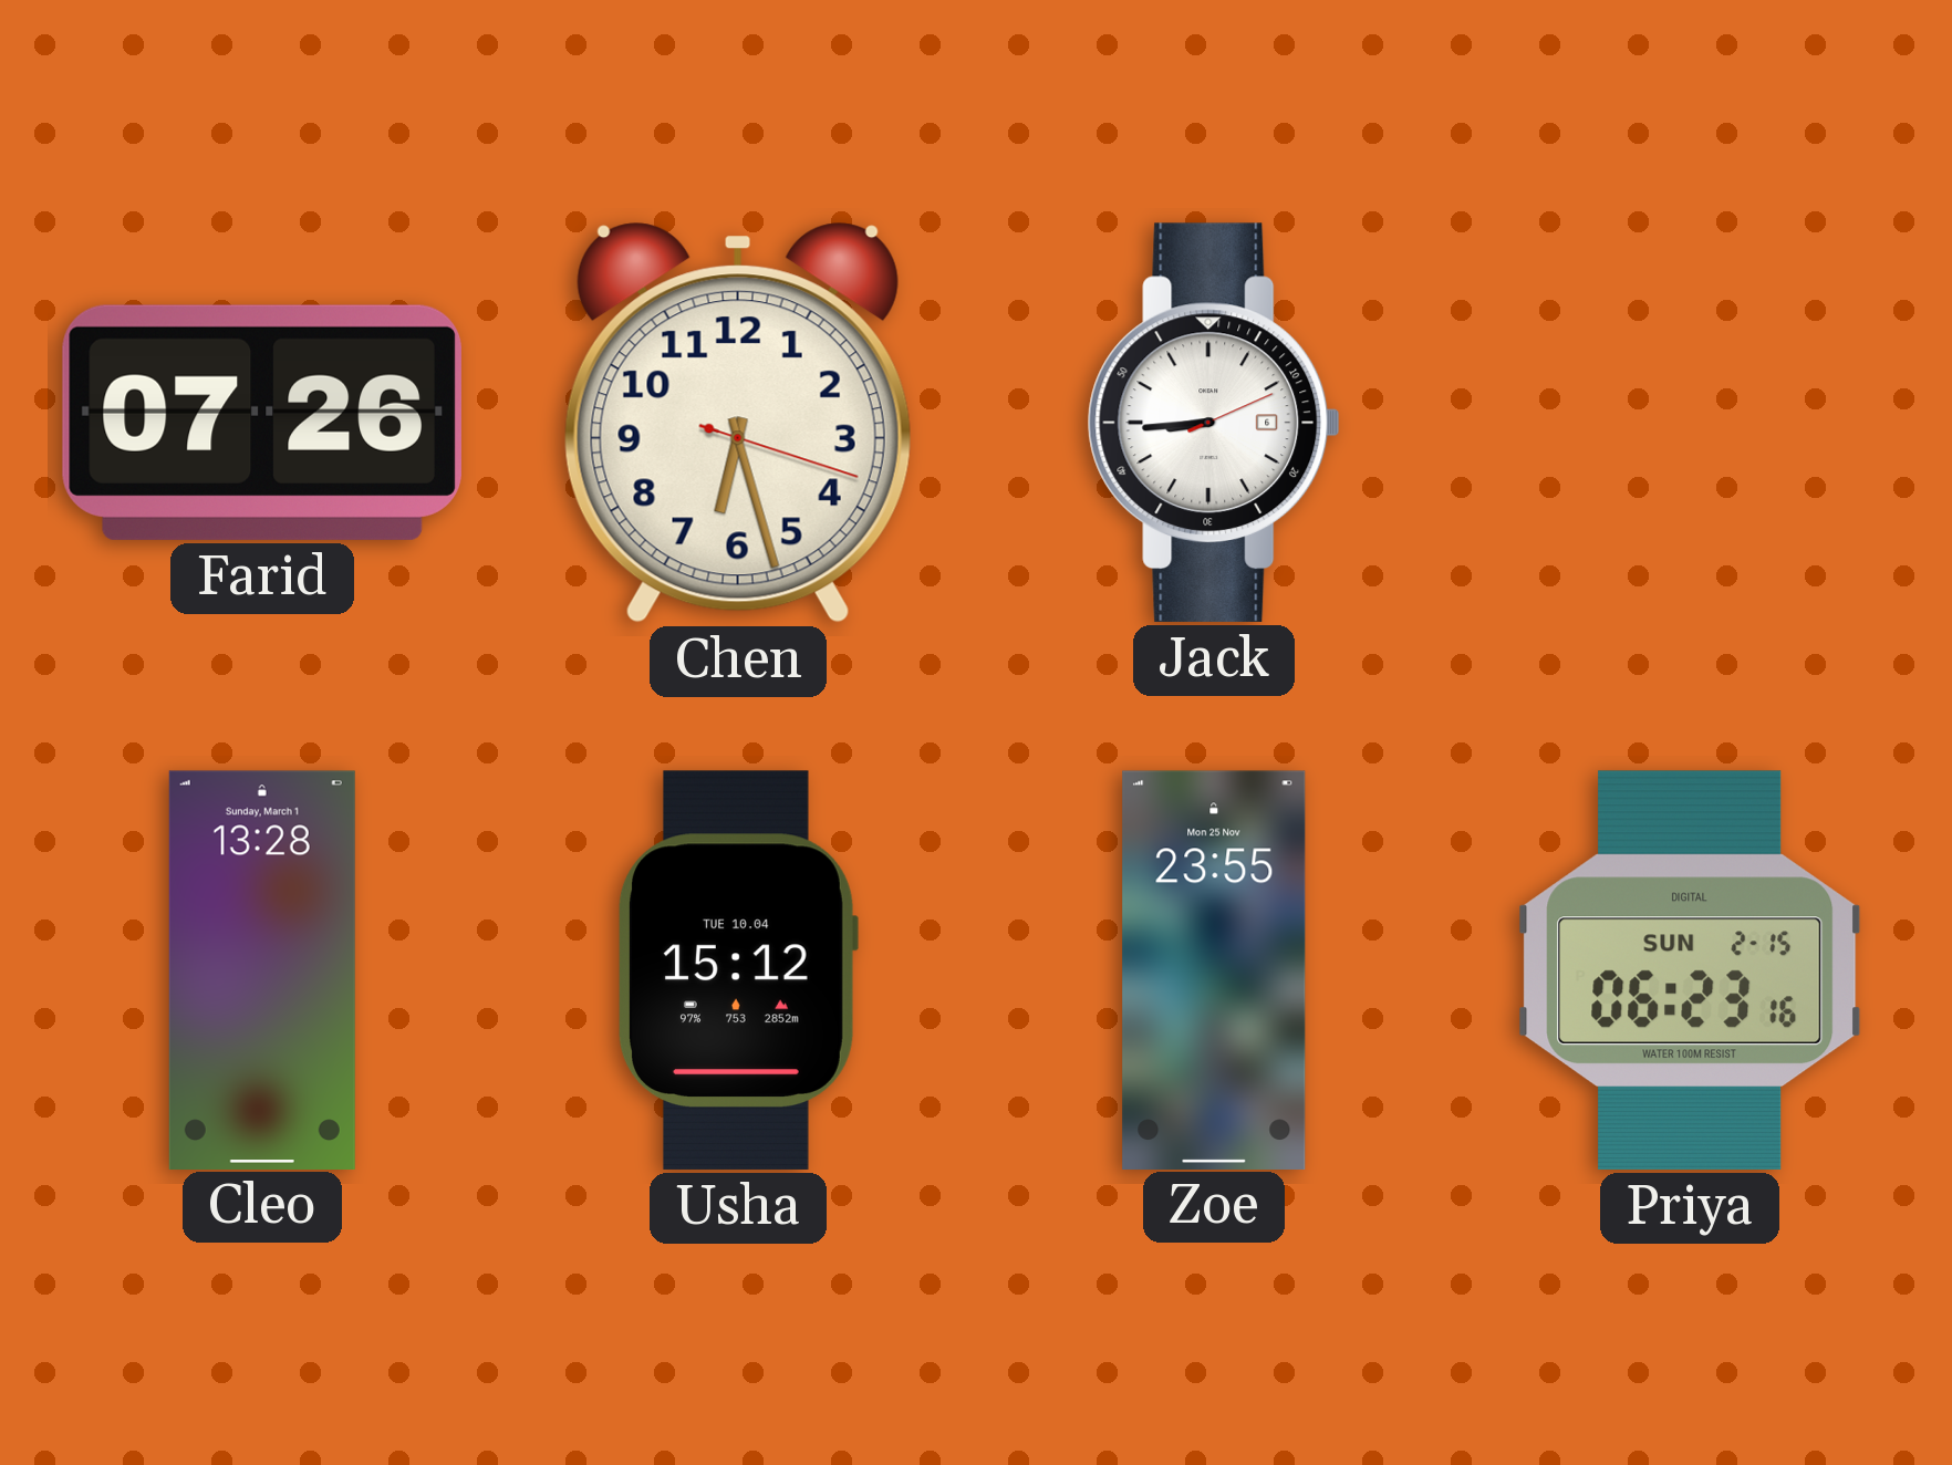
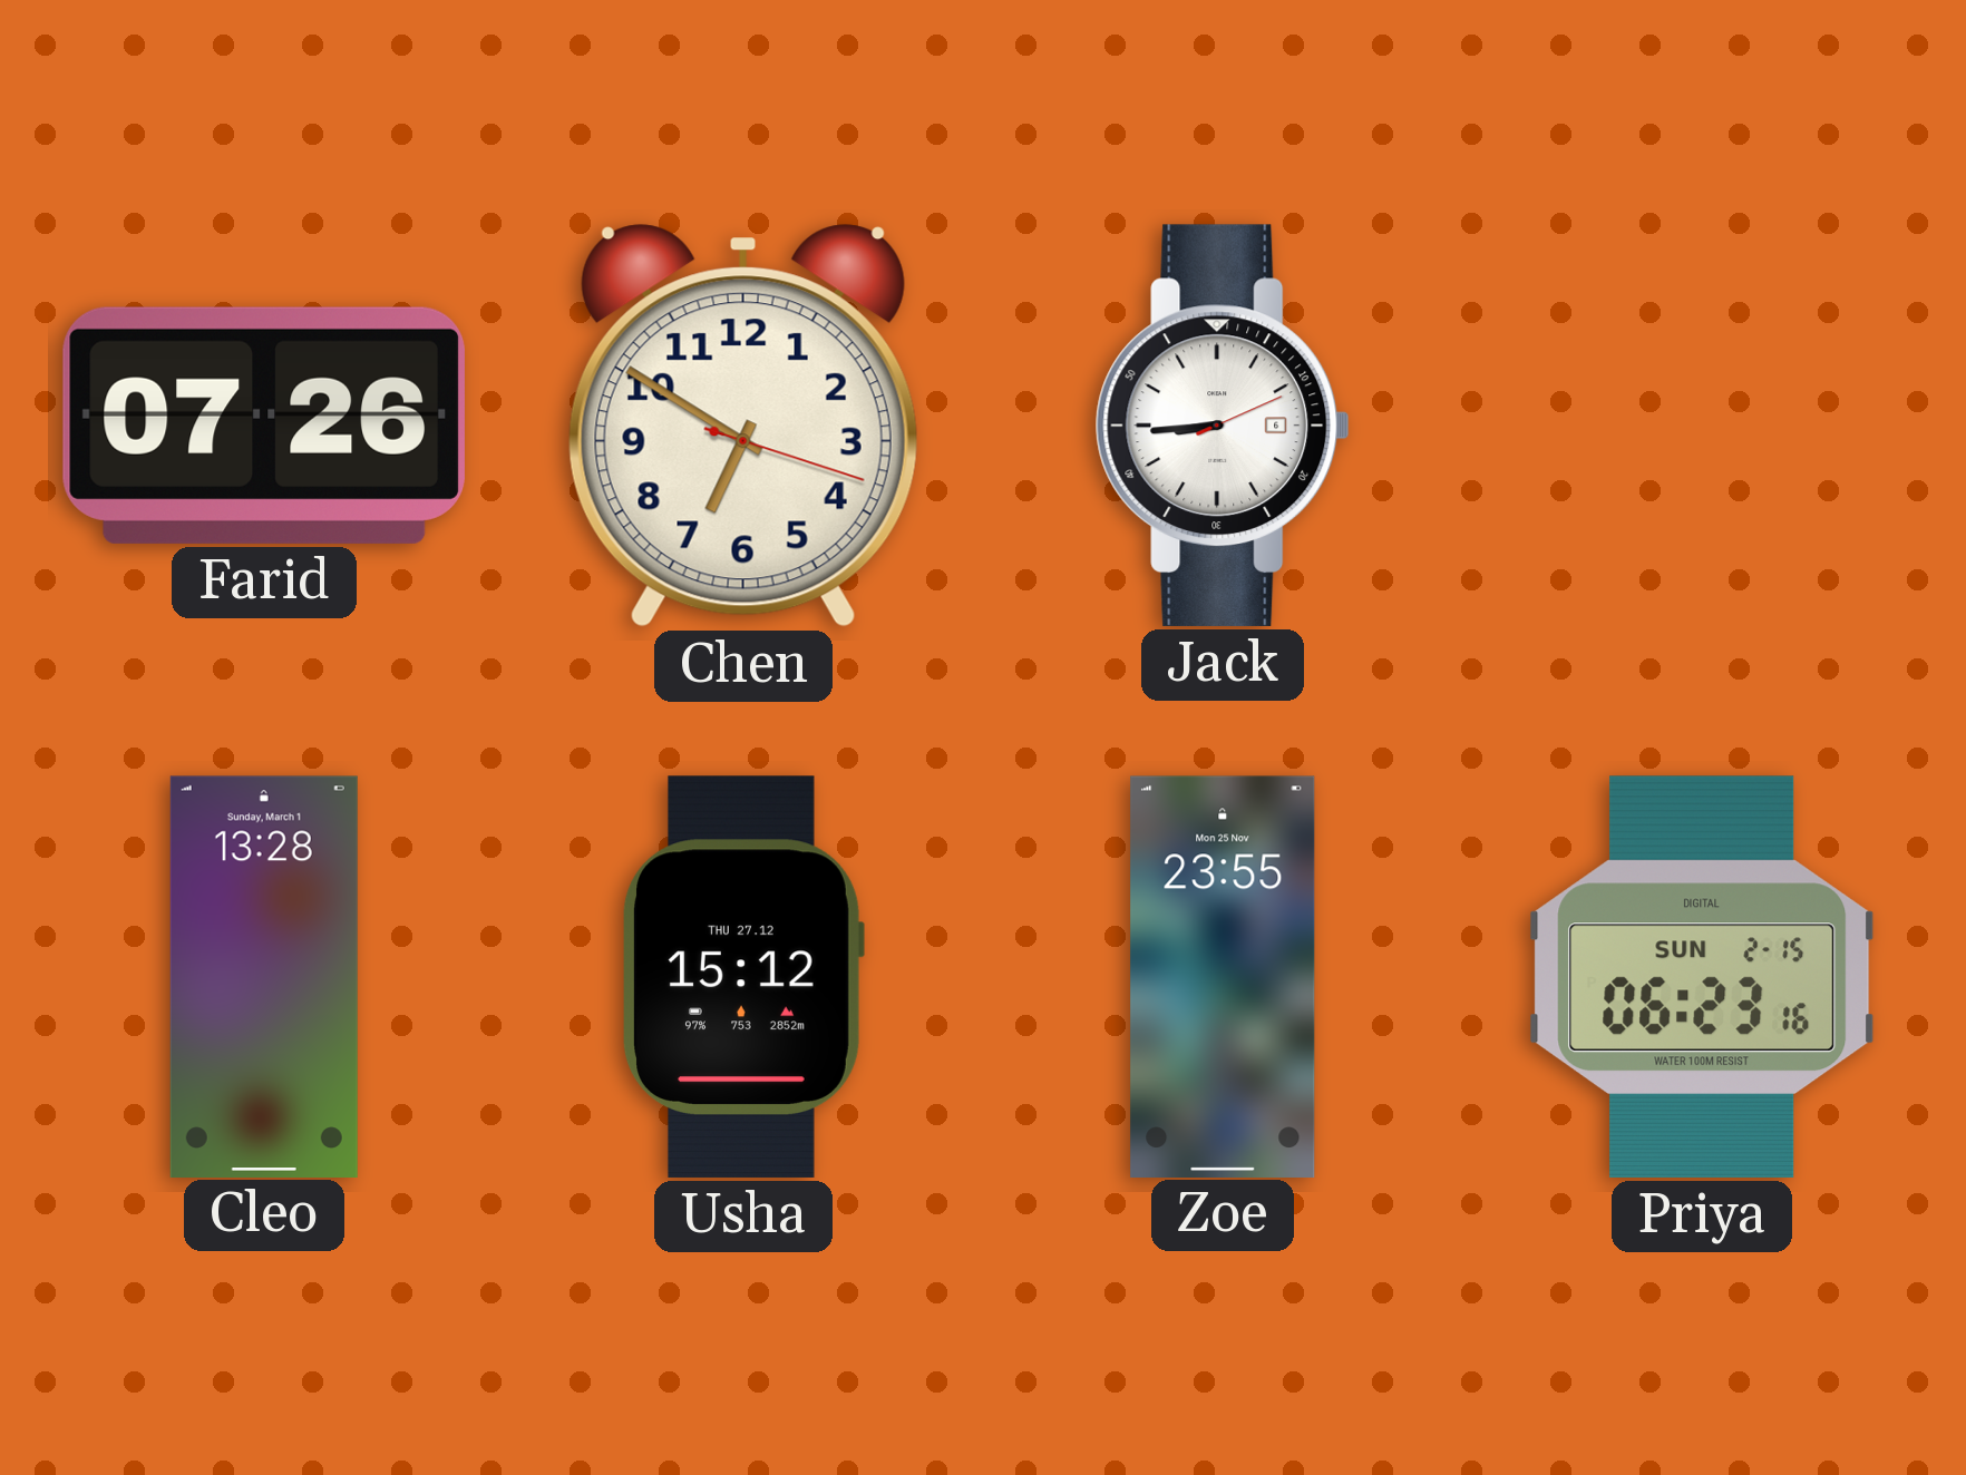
Chen: 6:27 -> 6:50
Usha date: TUE 10.04 -> THU 27.12
